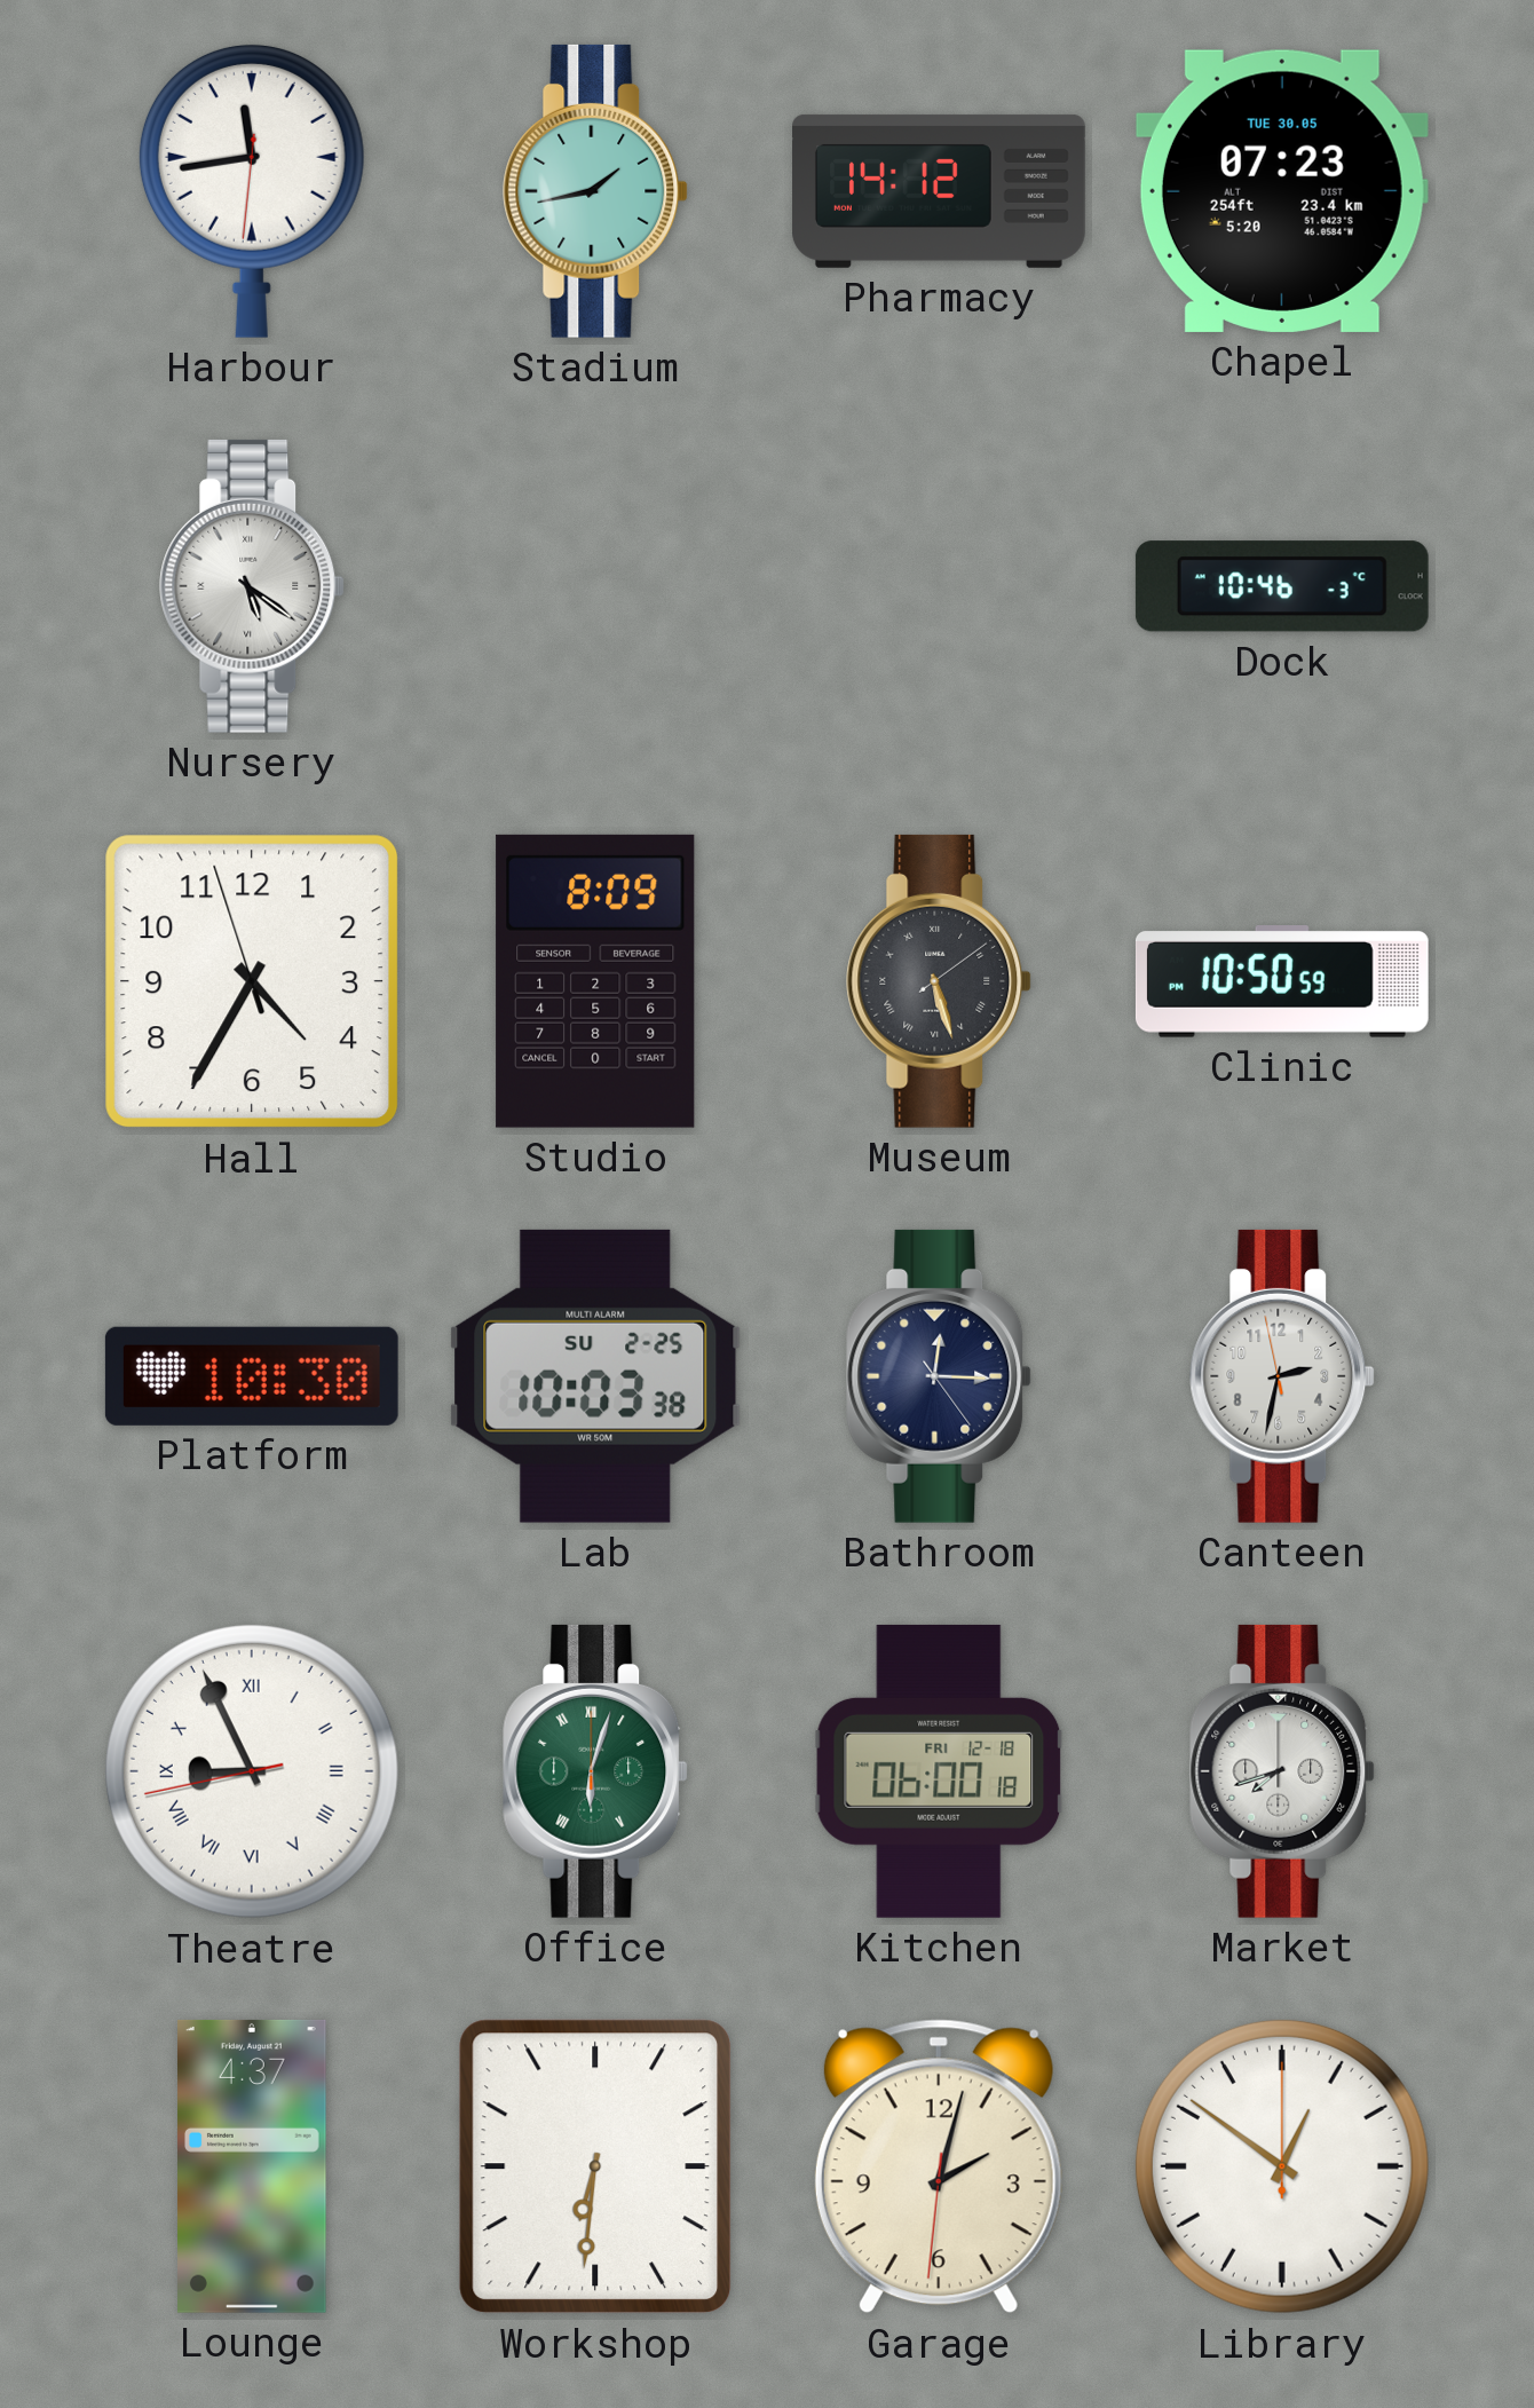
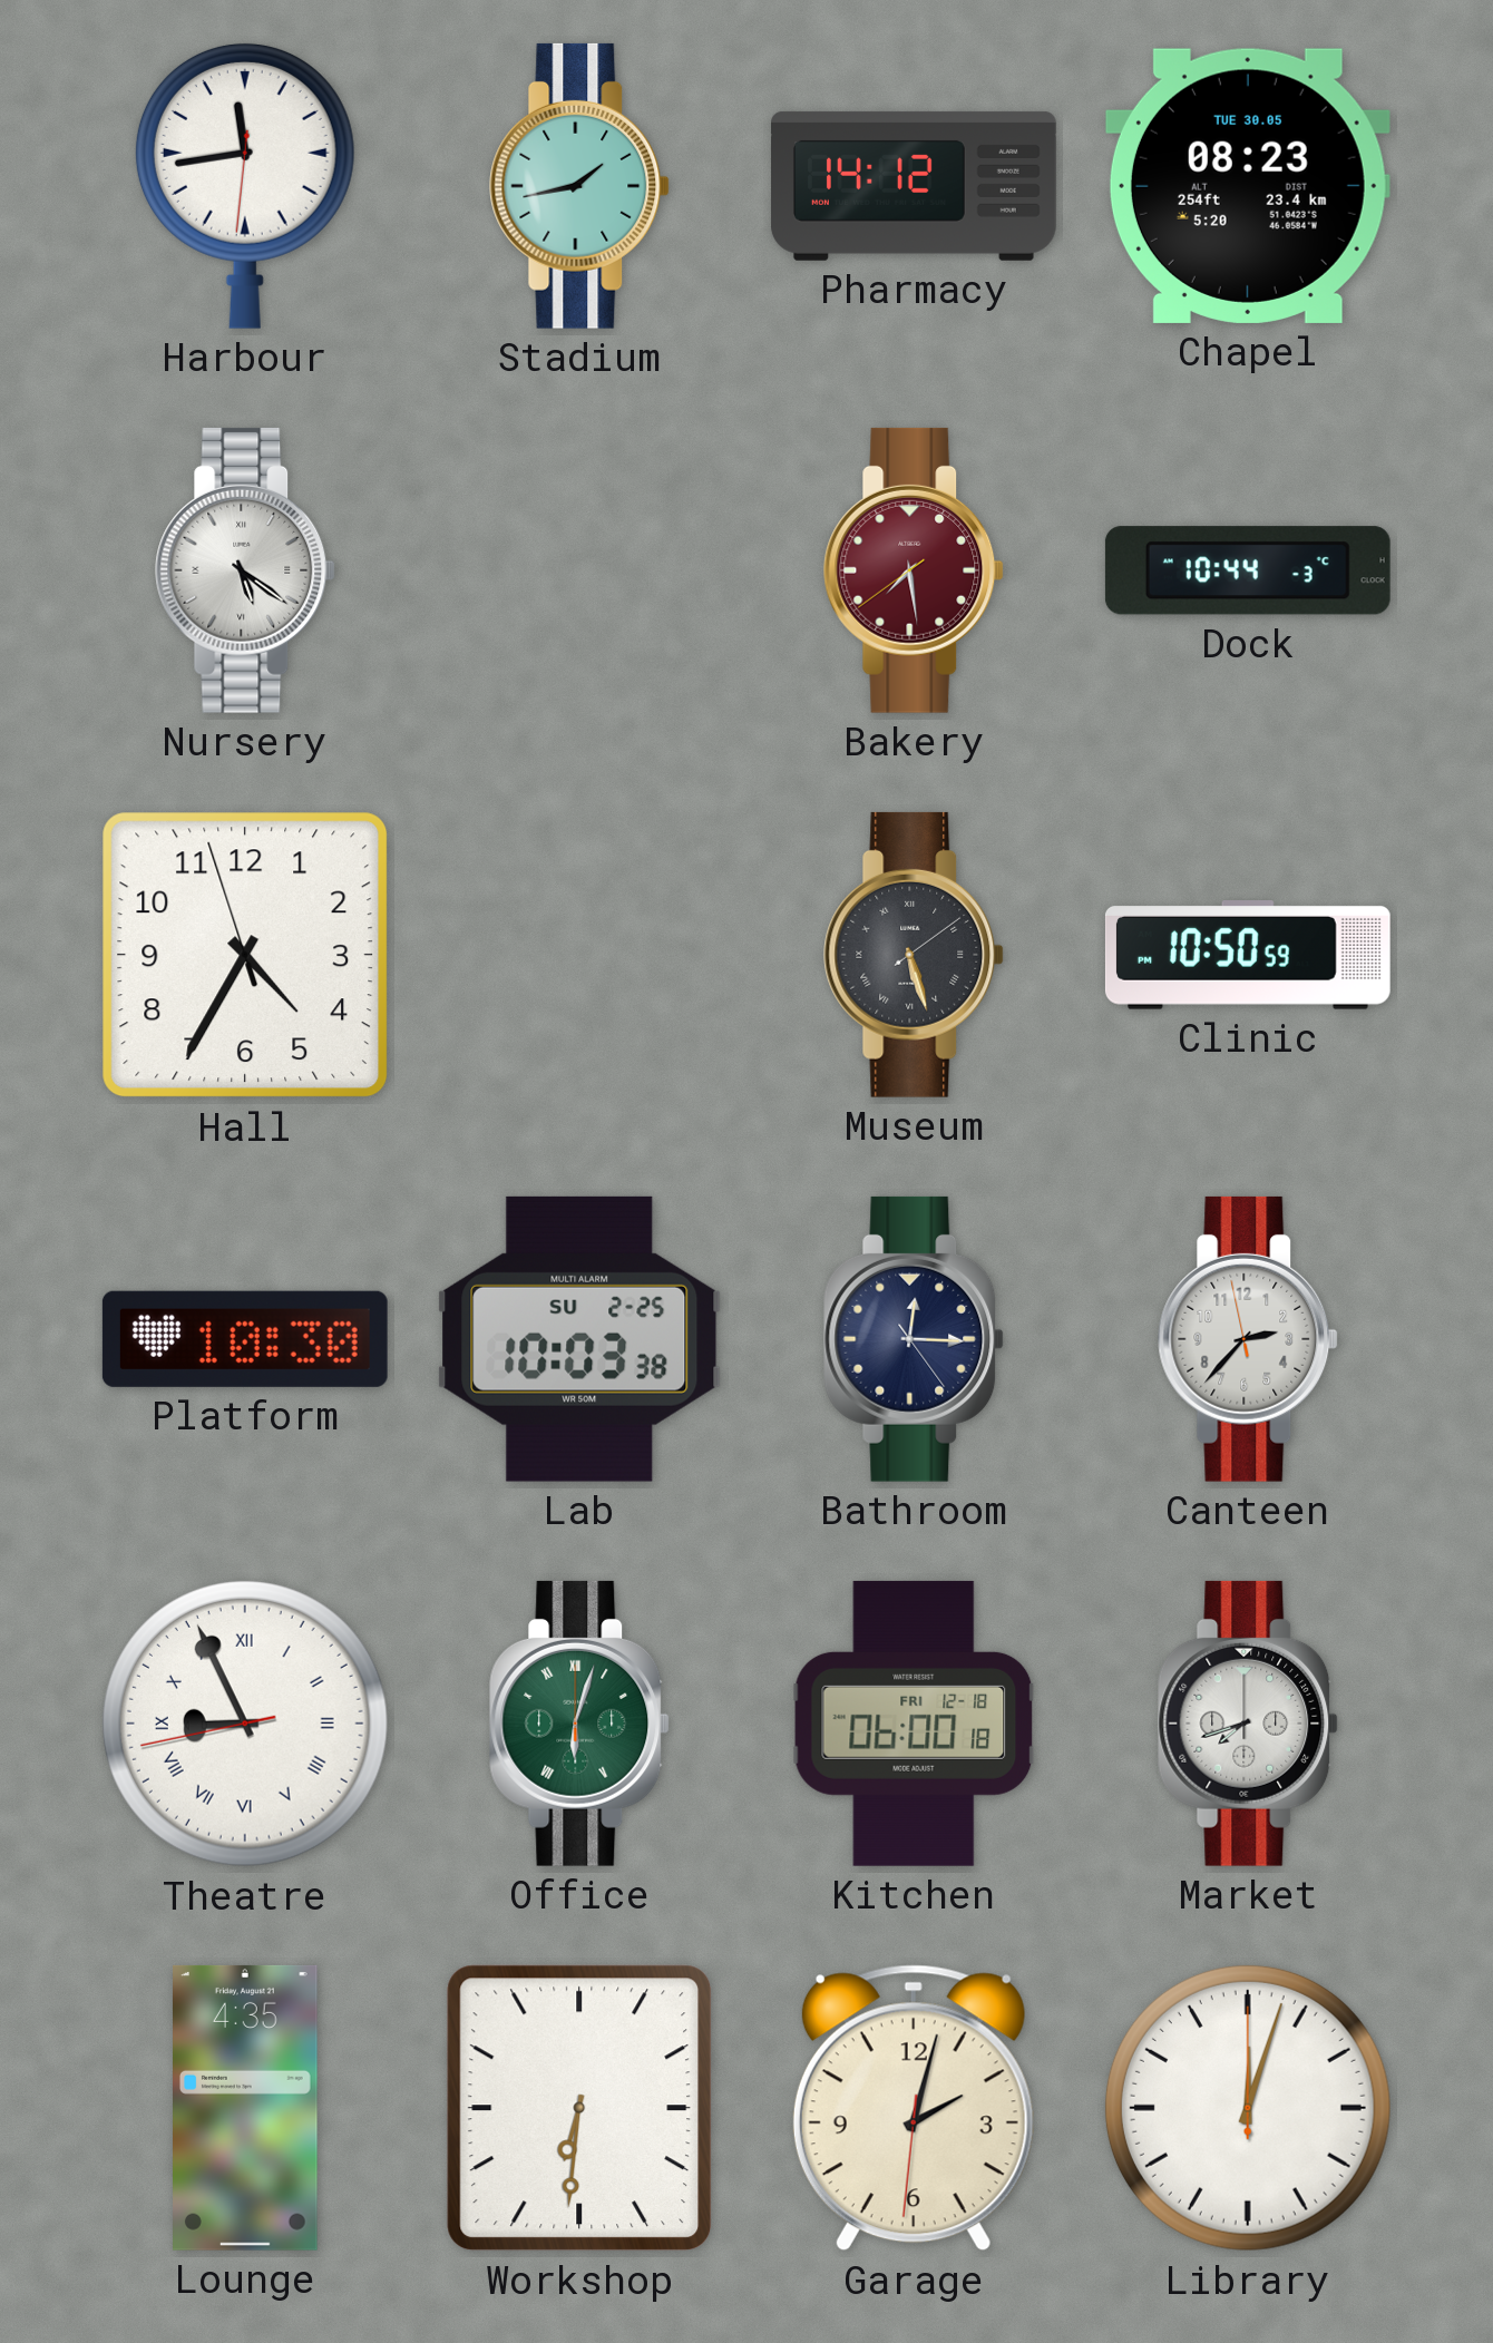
Chapel: 07:23 -> 08:23
Bakery: none -> 7:28
Dock: 10:46 -> 10:44
Studio: 8:09 -> none
Canteen: 2:31 -> 2:36
Lounge: 4:37 -> 4:35
Library: 12:51 -> 12:03
